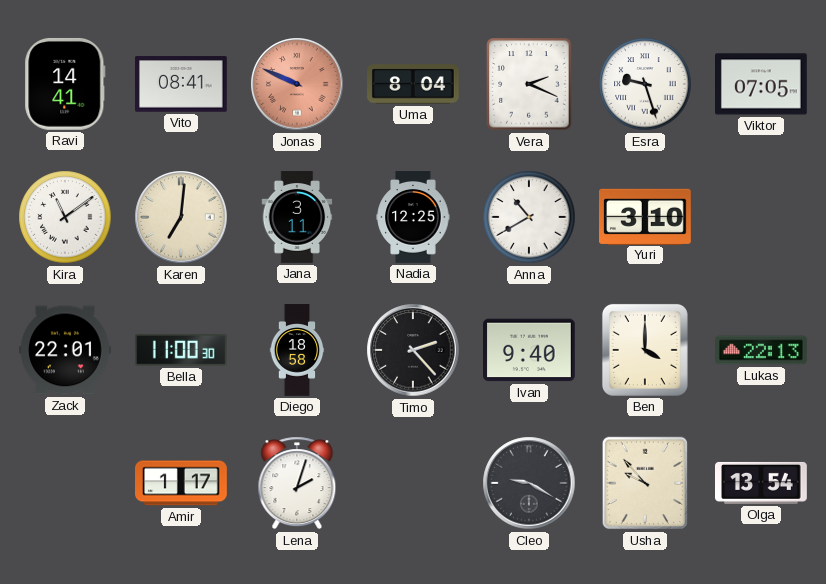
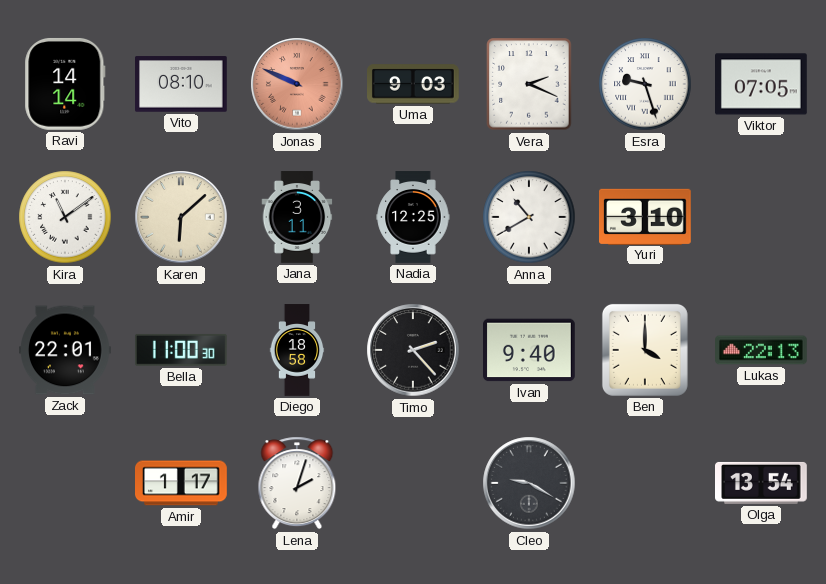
Ravi: 14:41 -> 14:14
Vito: 08:41 -> 08:10
Uma: 8:04 -> 9:03
Karen: 7:01 -> 6:08
Usha: 9:53 -> none
